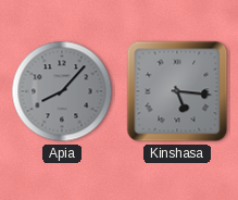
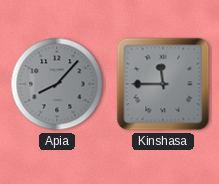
Kinshasa: 5:16 -> 11:45
